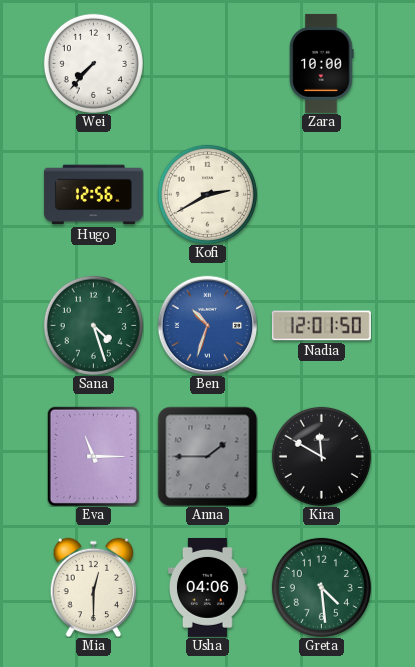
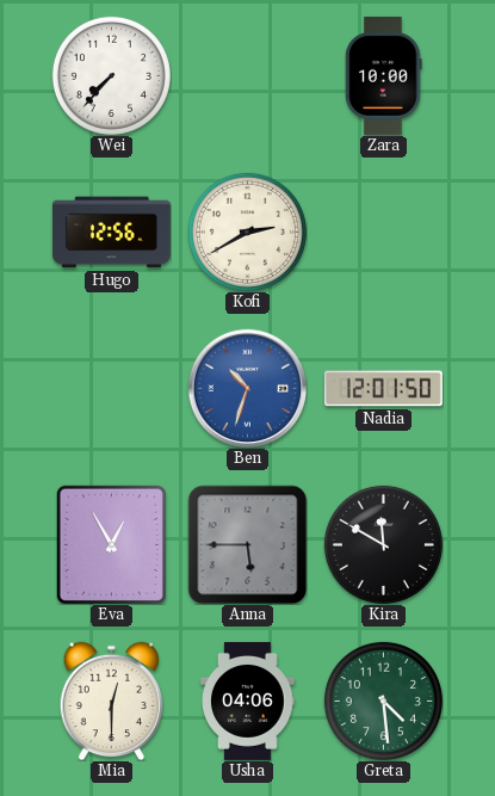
Sana: 4:27 -> none
Eva: 11:15 -> 12:55
Anna: 1:45 -> 5:45
